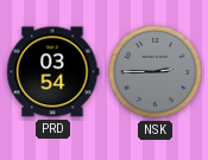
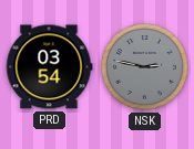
NSK: 2:45 -> 2:47
